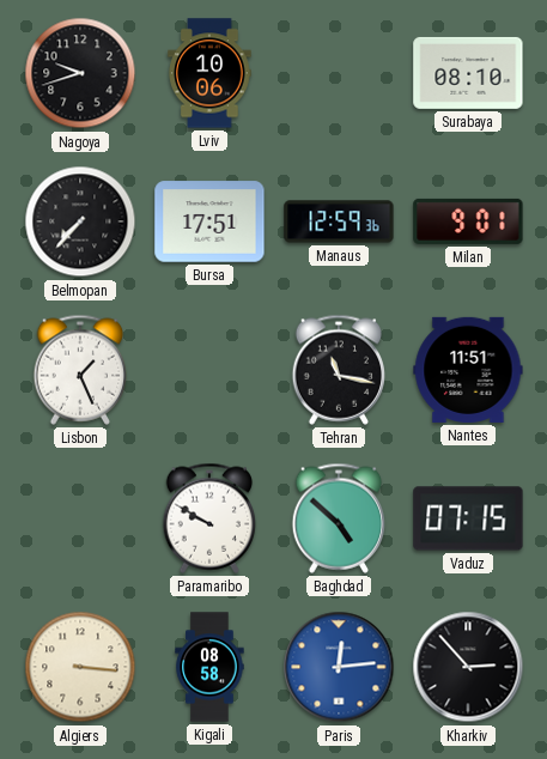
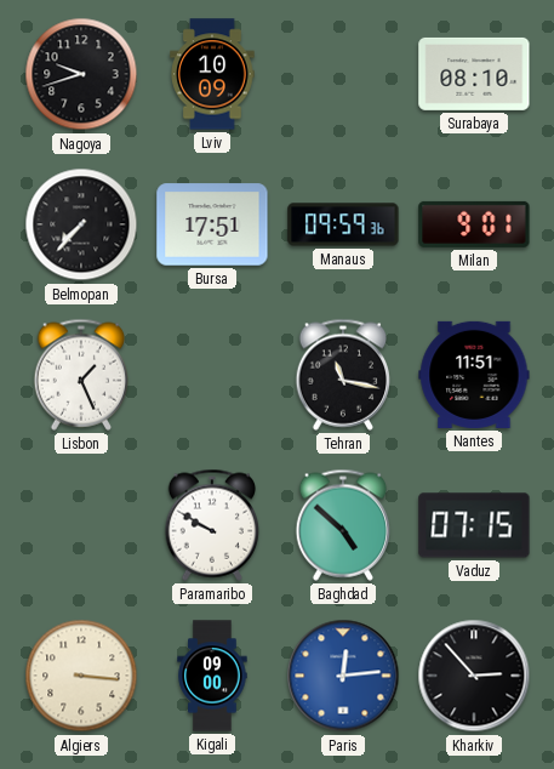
Lviv: 10:06 -> 10:09
Manaus: 12:59 -> 09:59
Kigali: 08:58 -> 09:00
